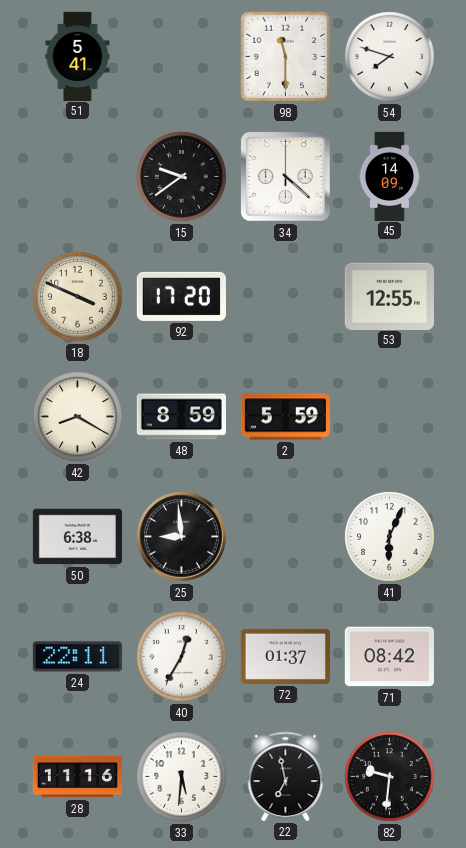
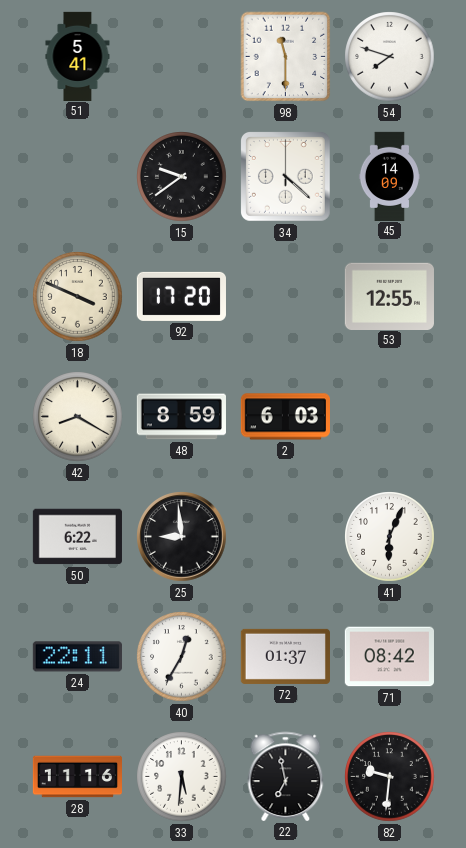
2: 5:59 -> 6:03
50: 6:38 -> 6:22
